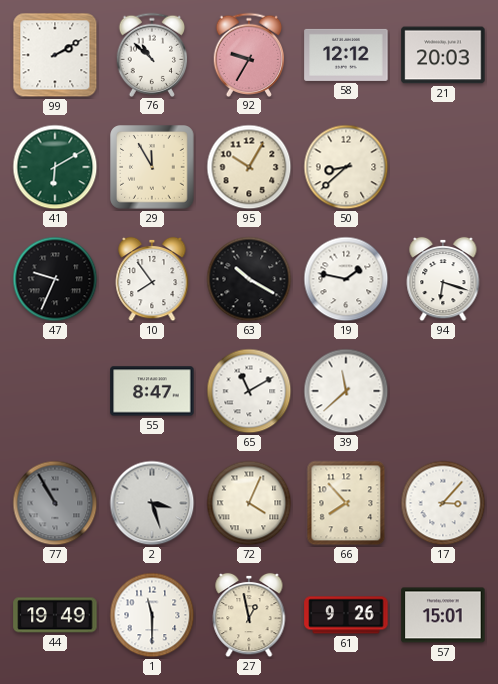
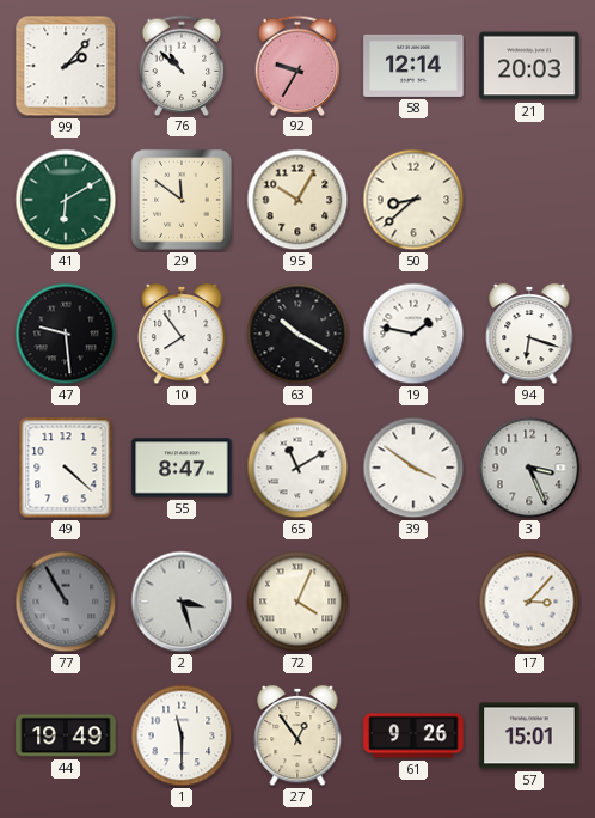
99: 2:10 -> 2:07
58: 12:12 -> 12:14
29: 11:55 -> 11:51
47: 9:34 -> 9:29
49: none -> 4:22
39: 11:38 -> 3:51
3: none -> 3:26
66: 7:53 -> none
27: 12:58 -> 12:54
